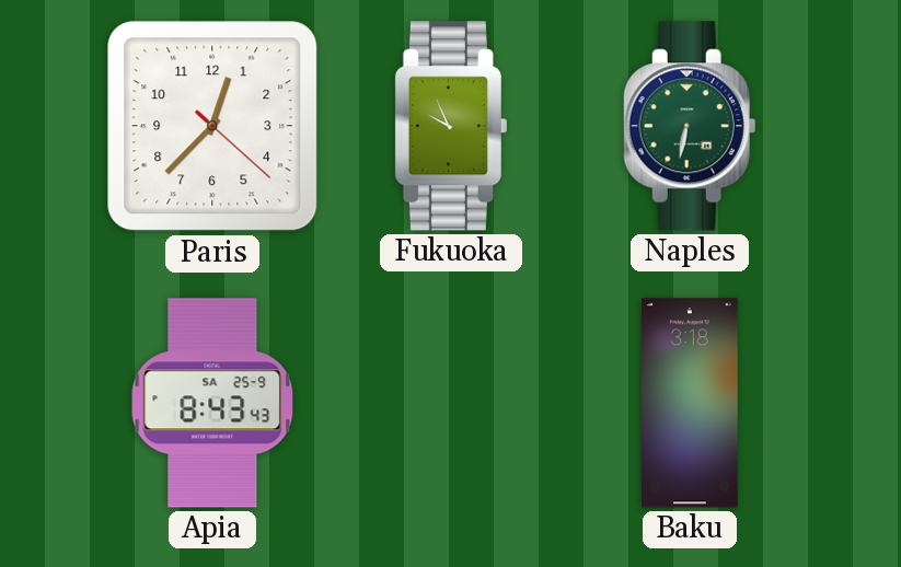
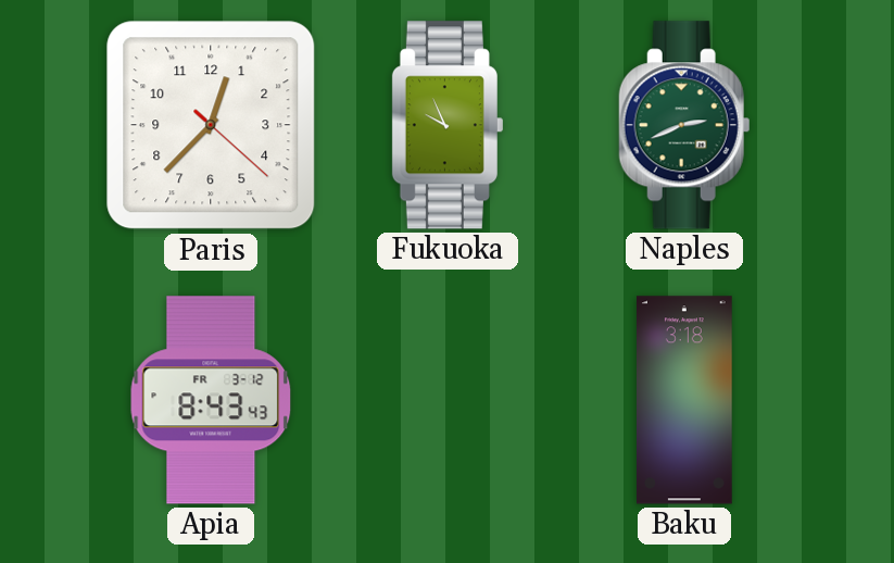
Naples: 6:32 -> 2:41
Apia date: SA 25-9 -> FR 3-12
